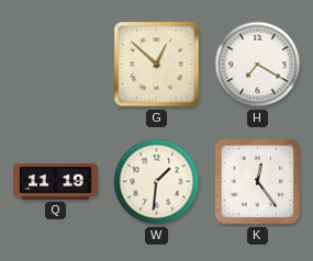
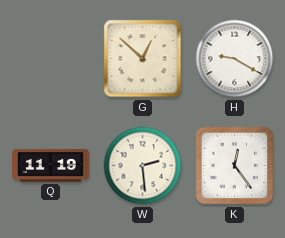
H: 7:20 -> 9:20
W: 1:31 -> 2:29
